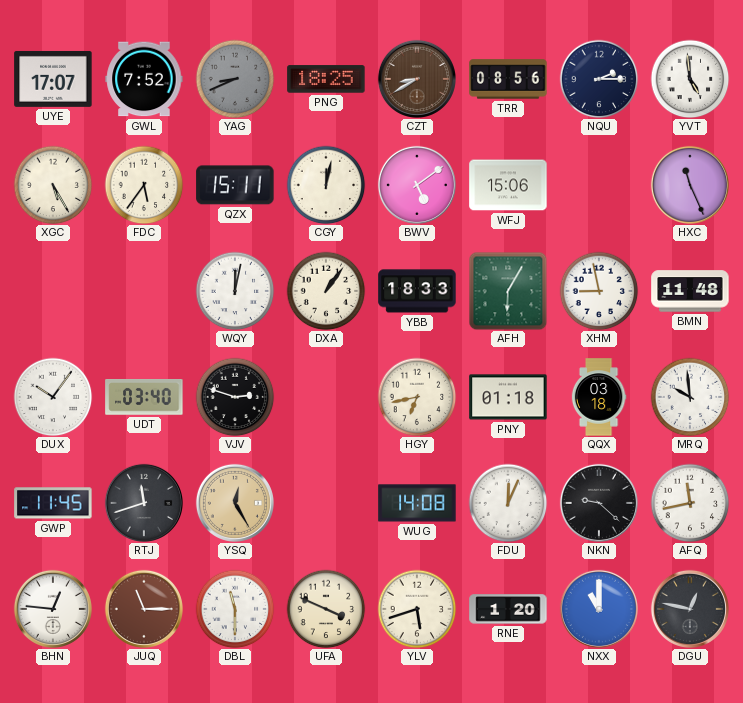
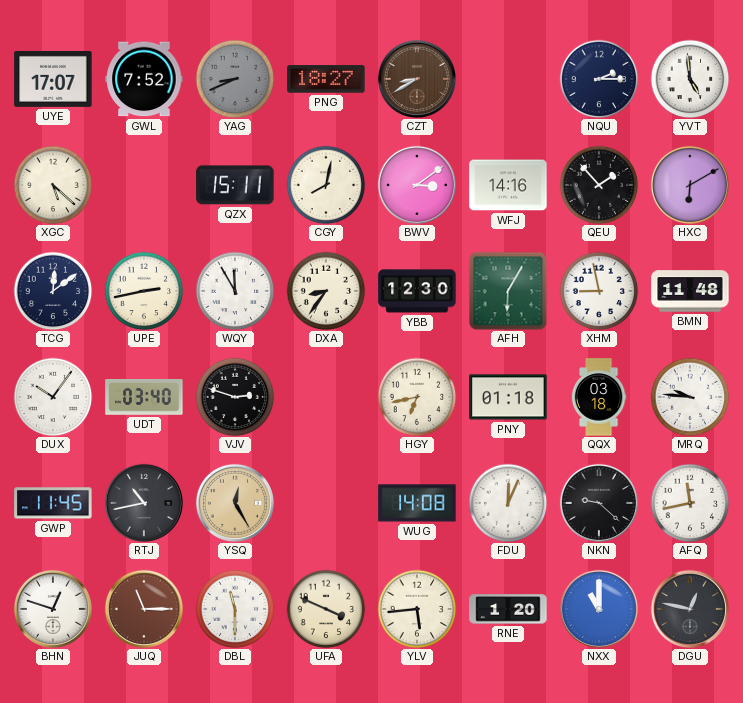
PNG: 18:25 -> 18:27
TRR: 08:56 -> none
XGC: 5:25 -> 5:22
FDC: 5:36 -> none
CGY: 12:02 -> 8:02
BWV: 5:09 -> 3:09
WFJ: 15:06 -> 14:16
QEU: none -> 1:53
HXC: 11:26 -> 6:10
TCG: none -> 12:09
UPE: none -> 2:43
WQY: 12:02 -> 11:55
DXA: 1:06 -> 8:36
YBB: 18:33 -> 12:30
MRQ: 9:59 -> 9:46
RTJ: 11:42 -> 10:43
BHN: 12:46 -> 12:48
YLV: 5:42 -> 5:44
